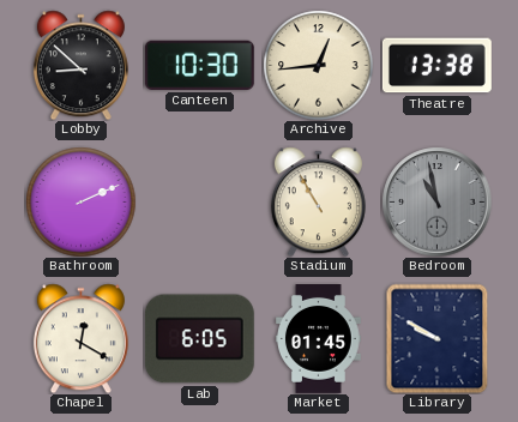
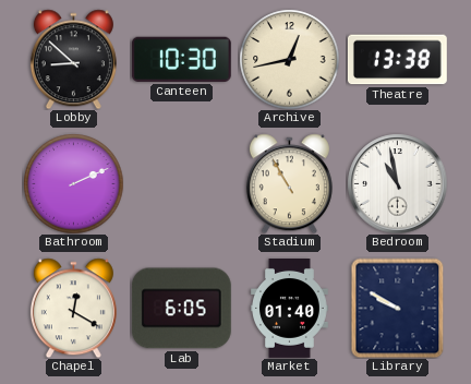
Archive: 12:44 -> 12:43
Bedroom dial: grey -> white
Market: 01:45 -> 01:40
